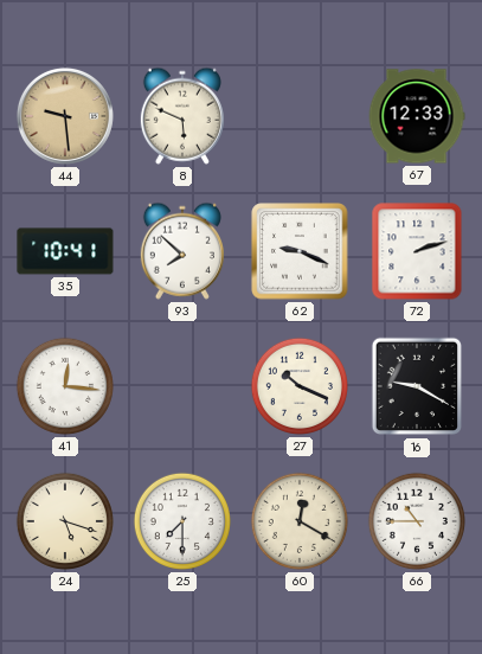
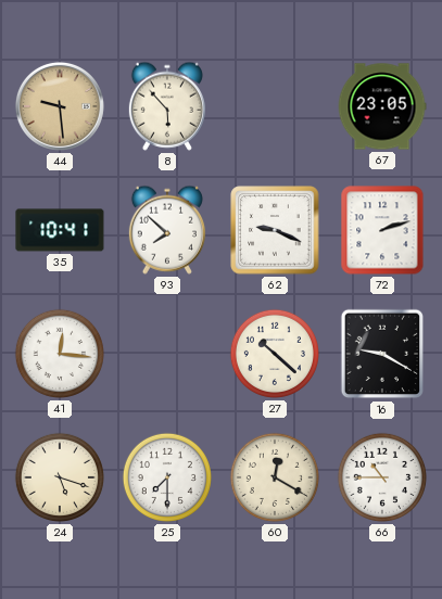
8: 5:49 -> 5:53
67: 12:33 -> 23:05
27: 10:19 -> 10:22
